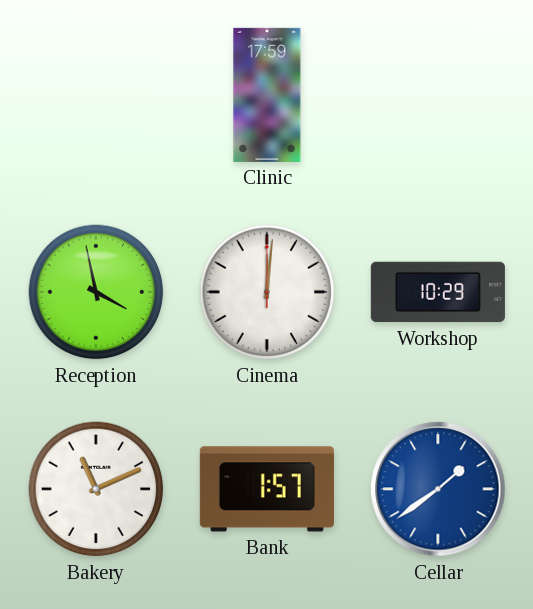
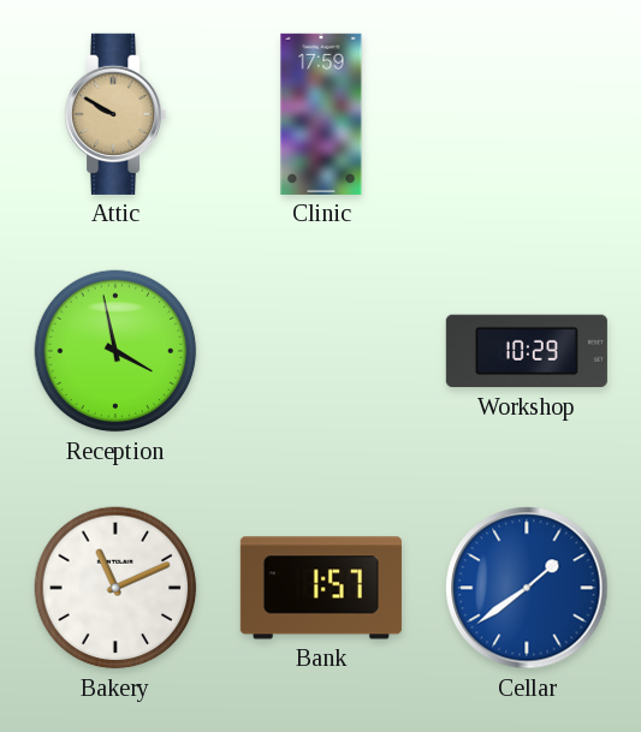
Attic: none -> 9:50
Cinema: 12:01 -> none
